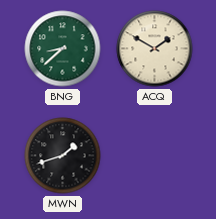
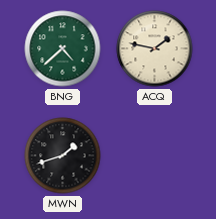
BNG: 8:38 -> 4:38
ACQ: 1:50 -> 1:47
